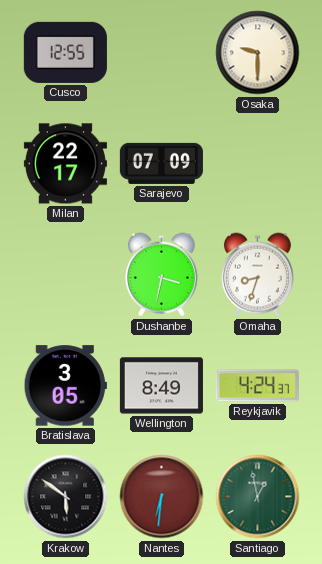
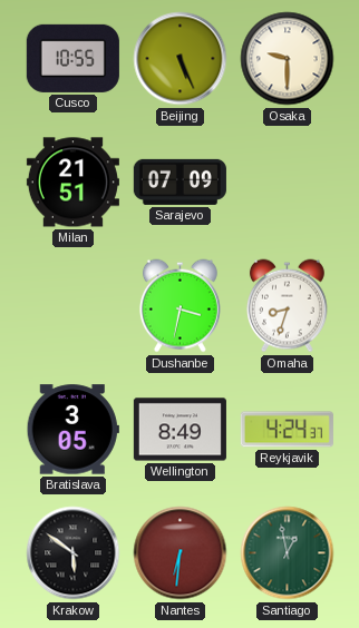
Cusco: 12:55 -> 10:55
Beijing: none -> 5:26
Milan: 22:17 -> 21:51
